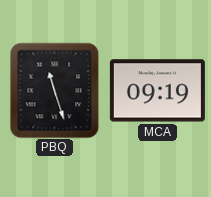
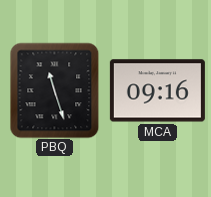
MCA: 09:19 -> 09:16
